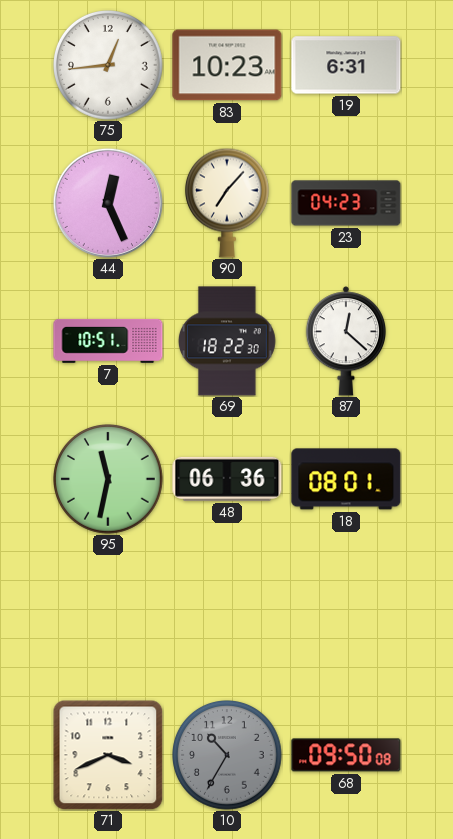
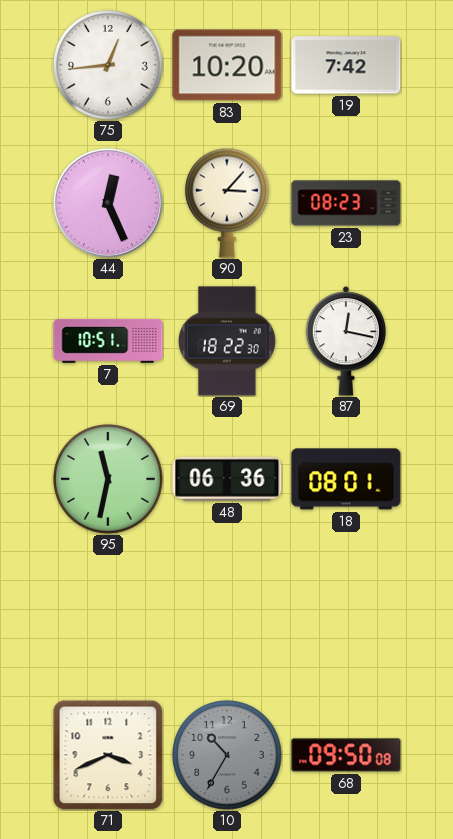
83: 10:23 -> 10:20
19: 6:31 -> 7:42
90: 7:07 -> 3:07
23: 04:23 -> 08:23
87: 12:22 -> 12:17
